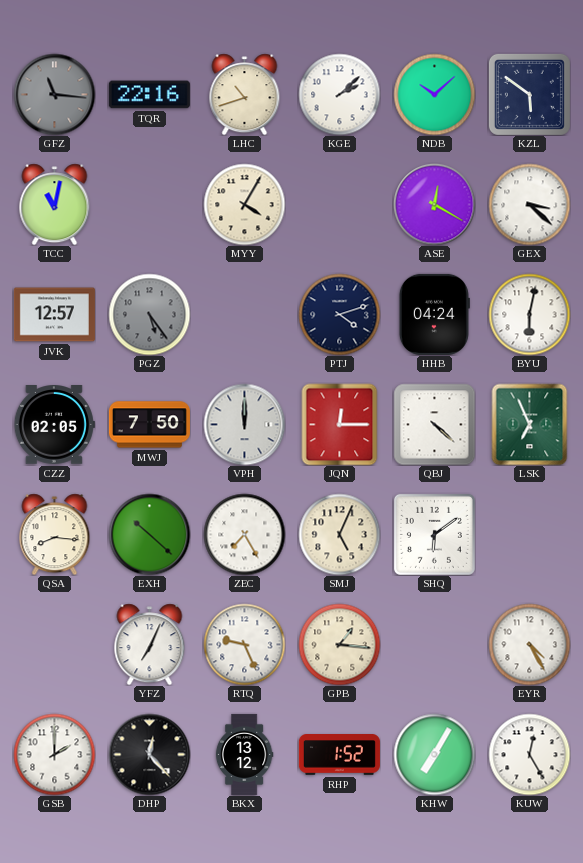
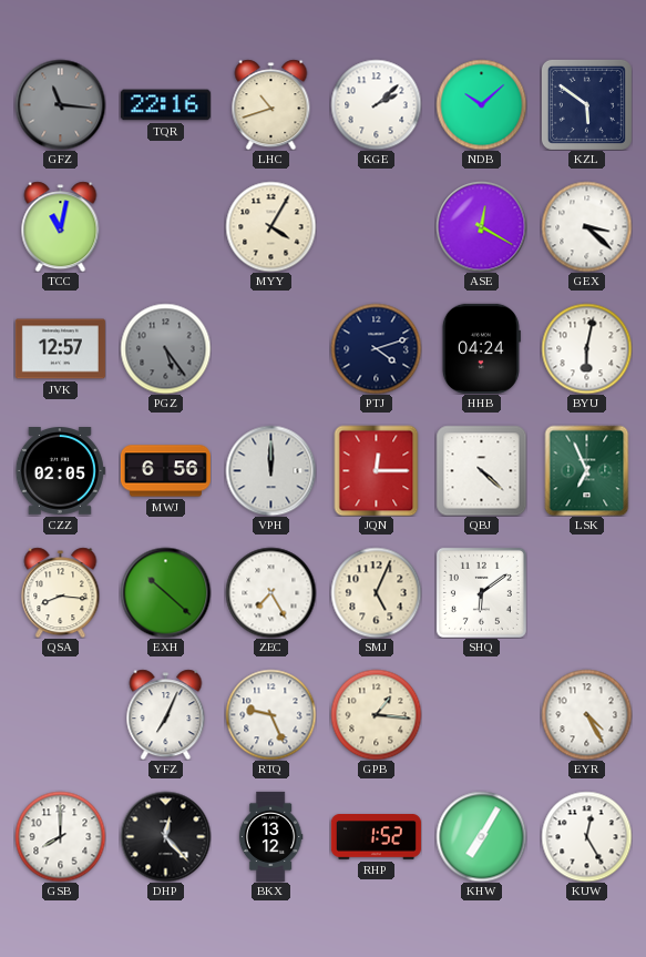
MWJ: 7:50 -> 6:56
GSB: 2:00 -> 8:00
